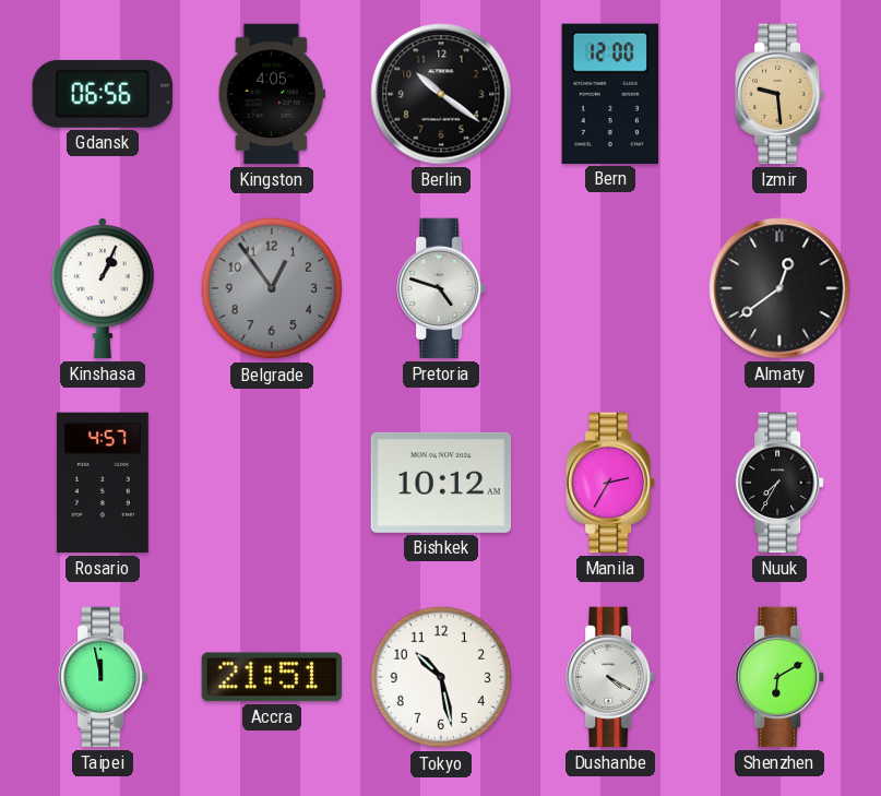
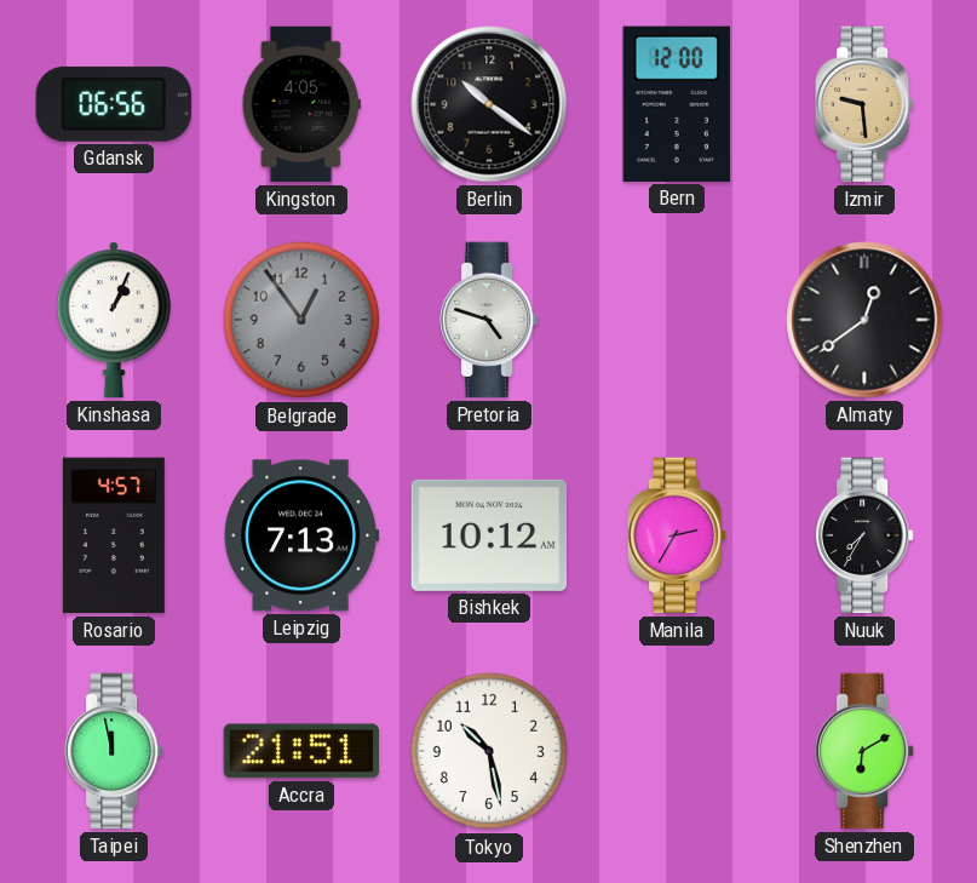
Leipzig: none -> 7:13
Dushanbe: 4:20 -> none
